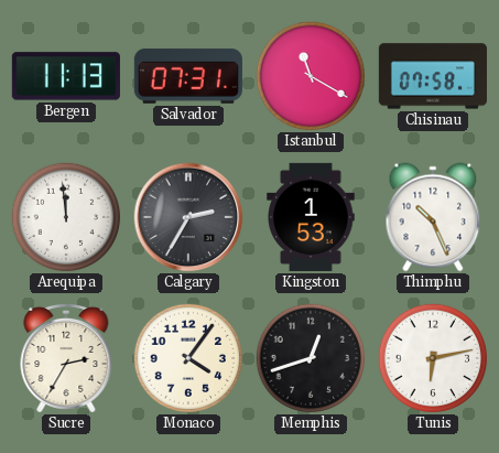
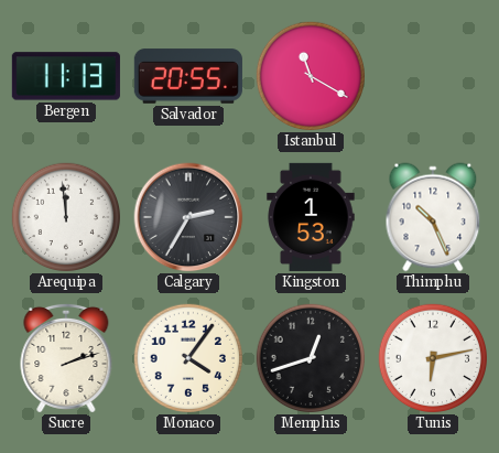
Salvador: 07:31 -> 20:55
Chisinau: 07:58 -> none
Sucre: 2:35 -> 2:12
